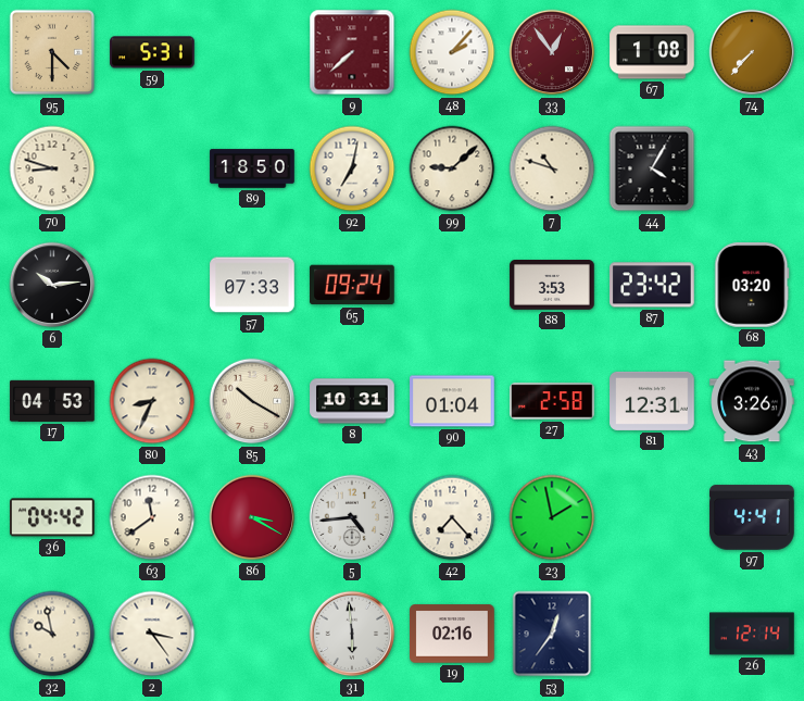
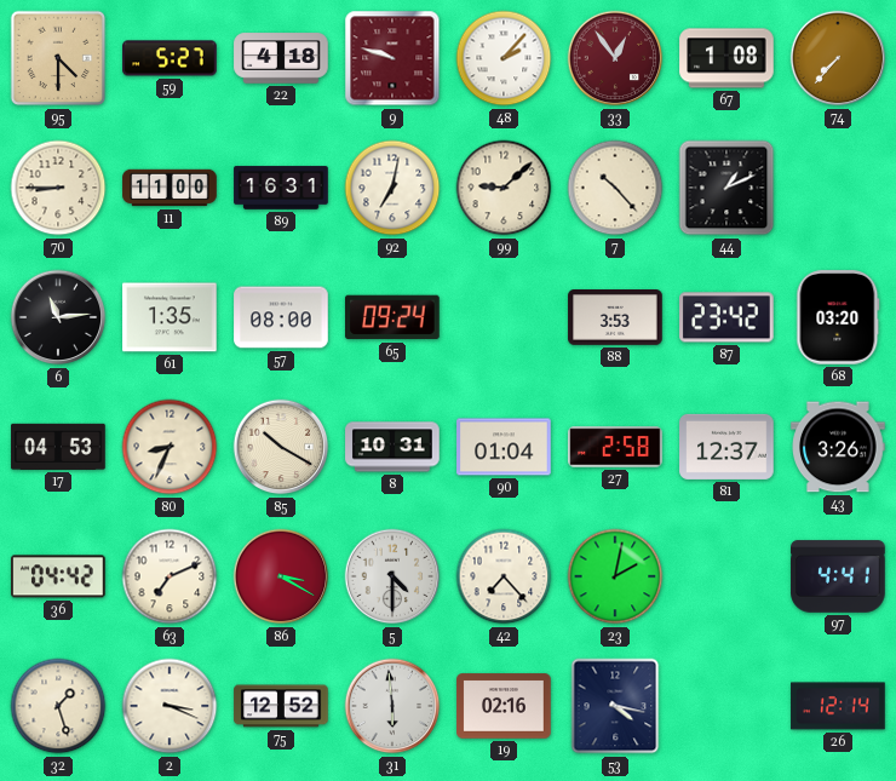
59: 5:31 -> 5:27
22: none -> 4:18
9: 7:38 -> 9:48
70: 8:48 -> 8:45
11: none -> 11:00
89: 18:50 -> 16:31
7: 10:48 -> 10:23
44: 4:05 -> 1:11
6: 10:14 -> 11:14
61: none -> 1:35
57: 07:33 -> 08:00
81: 12:31 -> 12:37
63: 11:39 -> 7:11
5: 4:44 -> 4:30
23: 1:58 -> 2:02
32: 9:58 -> 1:27
2: 3:24 -> 3:19
75: none -> 12:52
53: 12:36 -> 4:17
